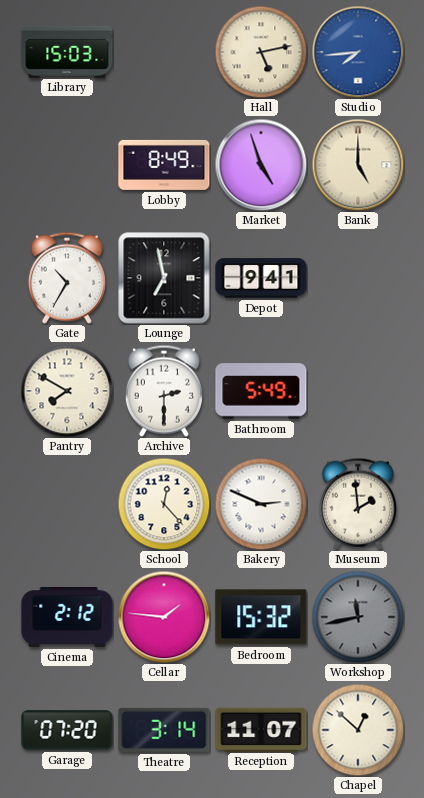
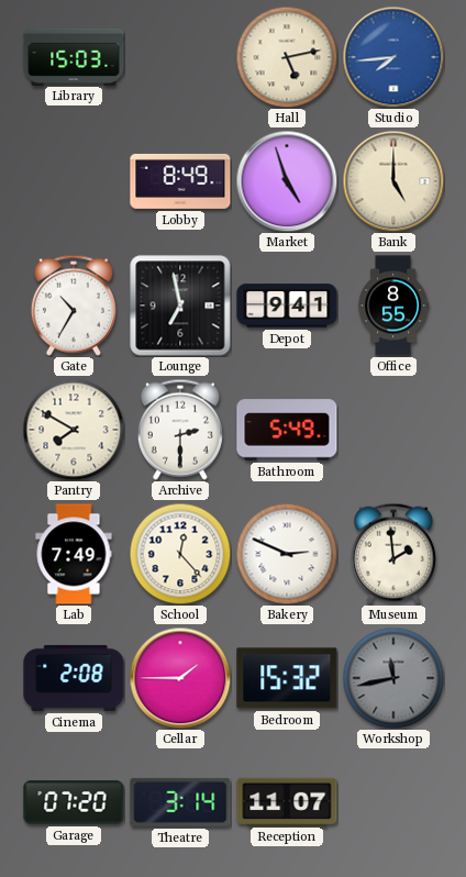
Office: none -> 8:55
Lab: none -> 7:49
Cinema: 2:12 -> 2:08
Cellar: 1:46 -> 1:45
Chapel: 12:52 -> none
